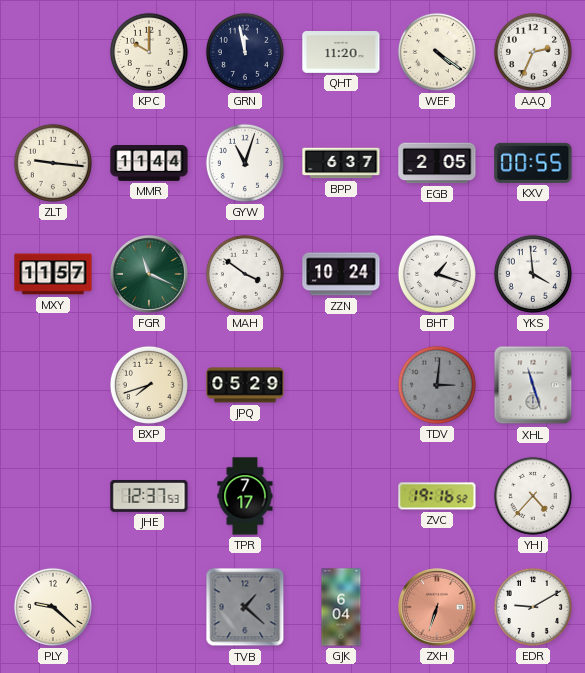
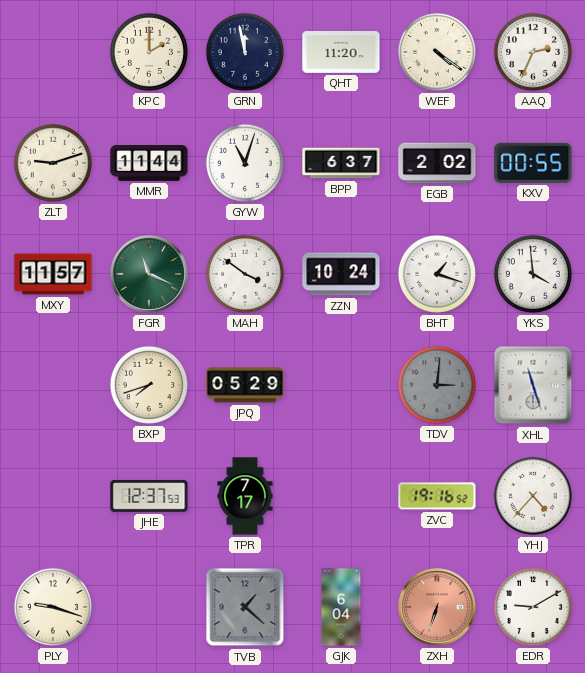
KPC: 10:00 -> 2:00
ZLT: 9:16 -> 9:12
EGB: 2:05 -> 2:02
PLY: 9:22 -> 9:18
